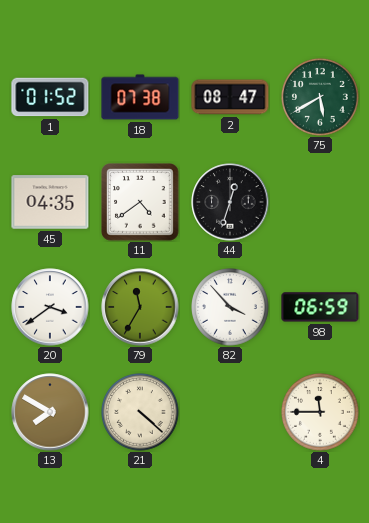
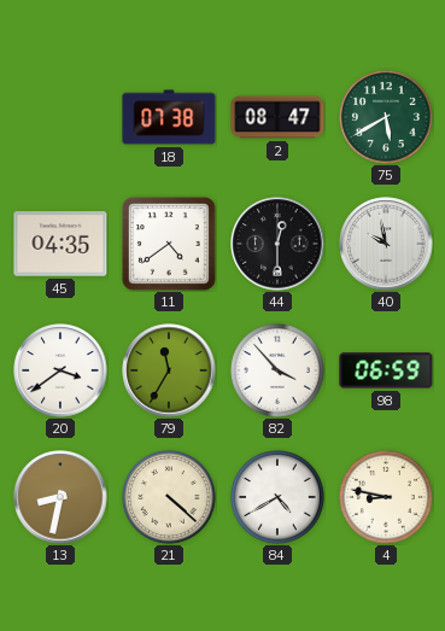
1: 01:52 -> none
44: 12:33 -> 12:30
40: none -> 9:58
13: 7:50 -> 8:32
84: none -> 4:40
4: 11:45 -> 8:47
